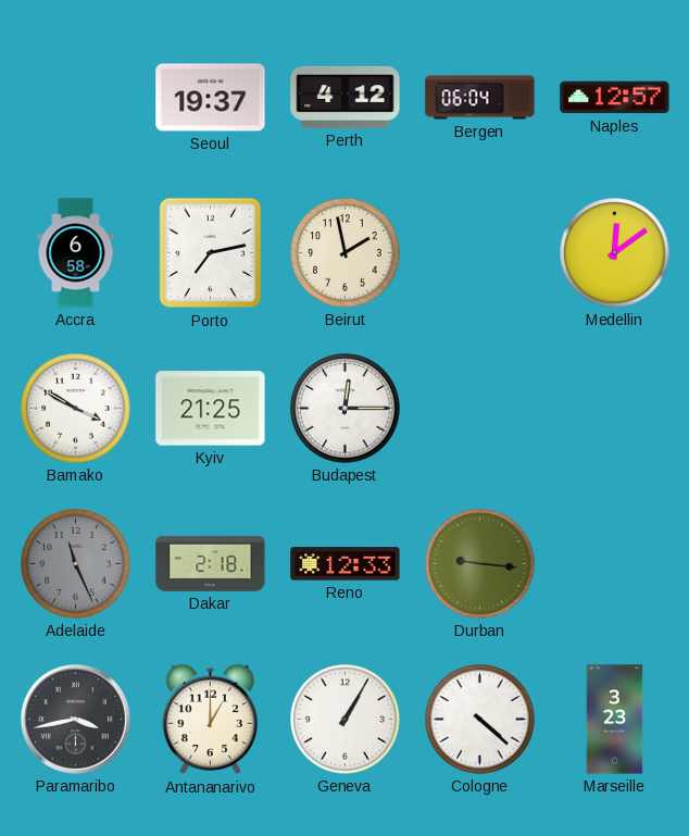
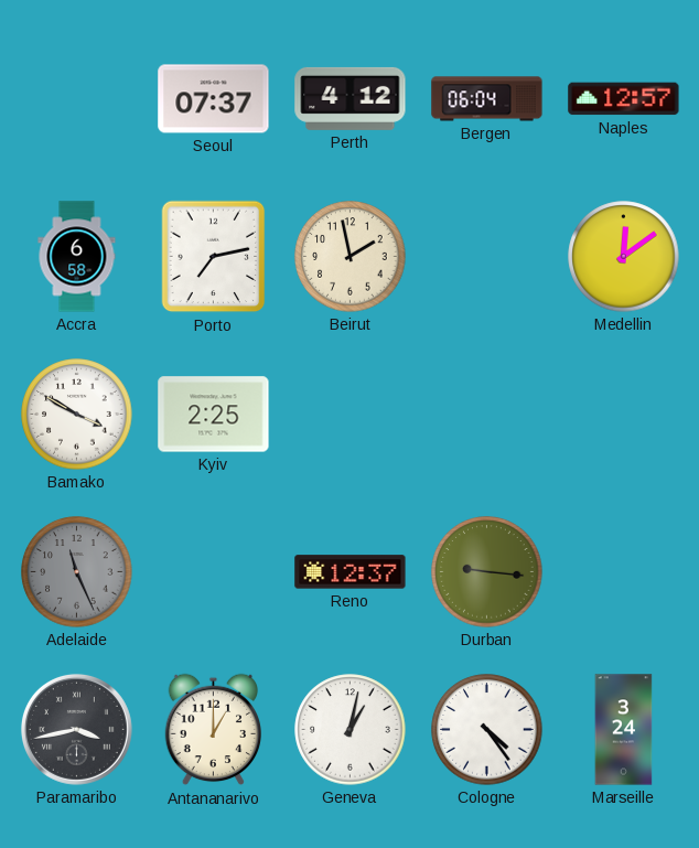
Seoul: 19:37 -> 07:37
Kyiv: 21:25 -> 2:25
Budapest: 12:15 -> none
Dakar: 2:18 -> none
Reno: 12:33 -> 12:37
Geneva: 1:05 -> 1:02
Cologne: 4:22 -> 4:24
Marseille: 3:23 -> 3:24
